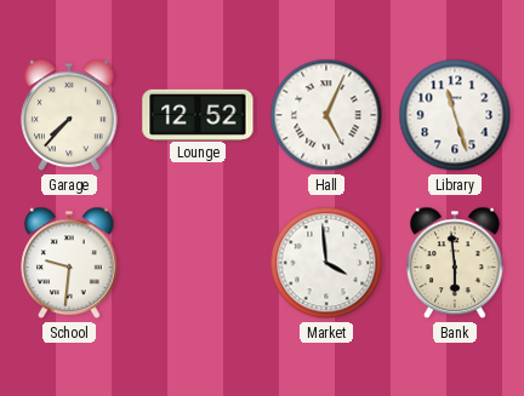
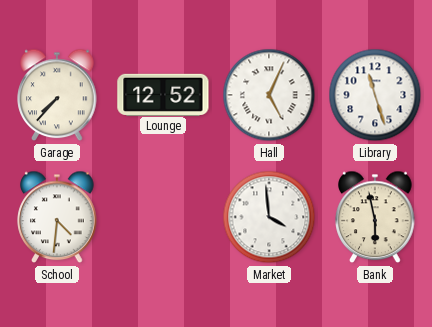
School: 9:31 -> 4:31
Bank: 5:59 -> 5:58
